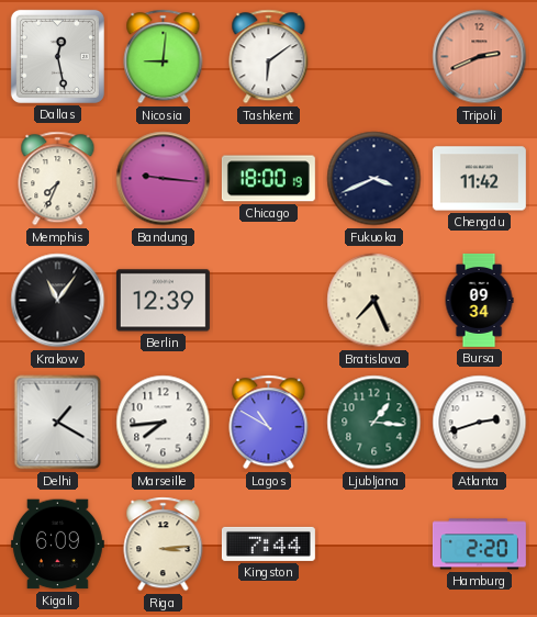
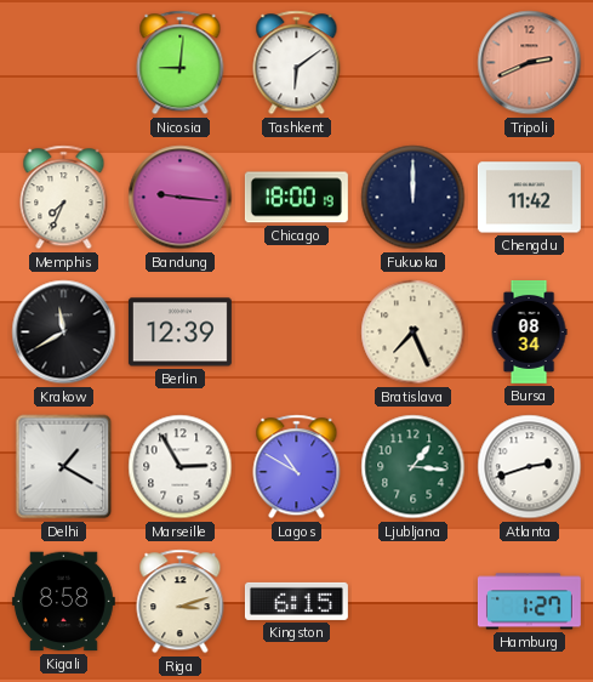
Dallas: 12:28 -> none
Fukuoka: 3:41 -> 12:00
Krakow: 11:06 -> 11:40
Bursa: 09:34 -> 08:34
Marseille: 7:44 -> 2:55
Kigali: 6:09 -> 8:58
Riga: 3:14 -> 3:12
Kingston: 7:44 -> 6:15
Hamburg: 2:20 -> 1:27
